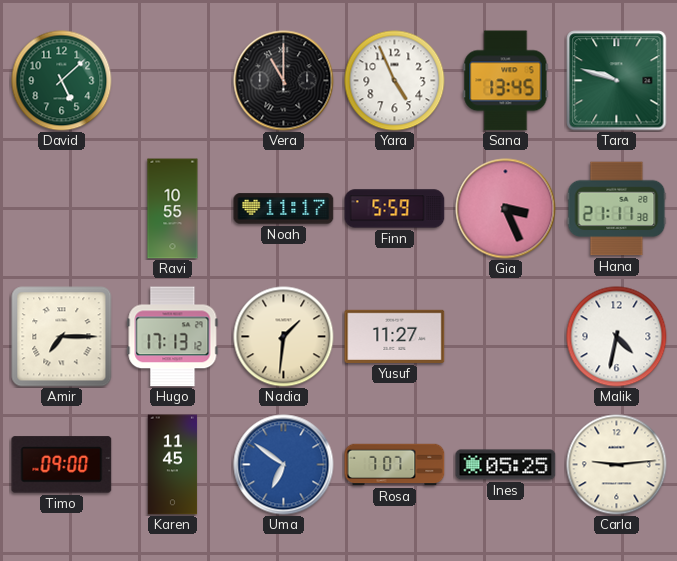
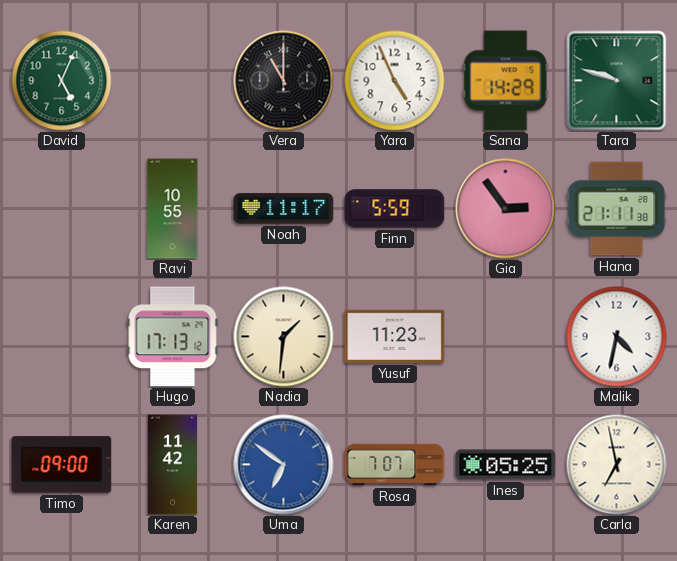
David: 5:08 -> 5:04
Sana: 13:45 -> 14:29
Gia: 3:26 -> 2:54
Amir: 7:15 -> none
Yusuf: 11:27 -> 11:23
Karen: 11:45 -> 11:42
Carla: 9:14 -> 6:58
